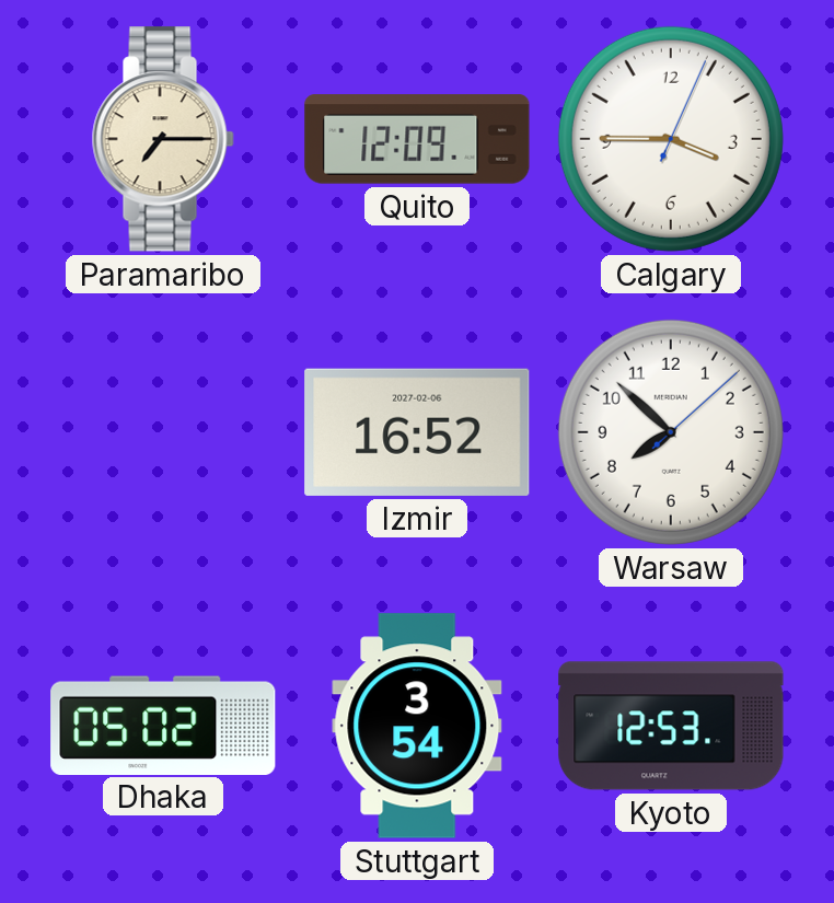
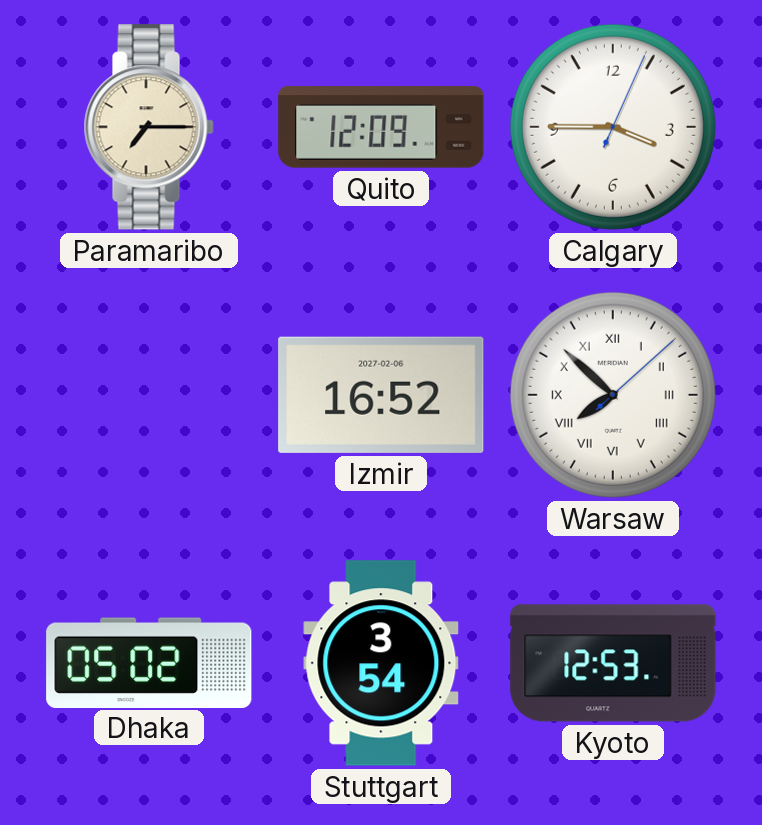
Warsaw numerals: Arabic -> Roman
